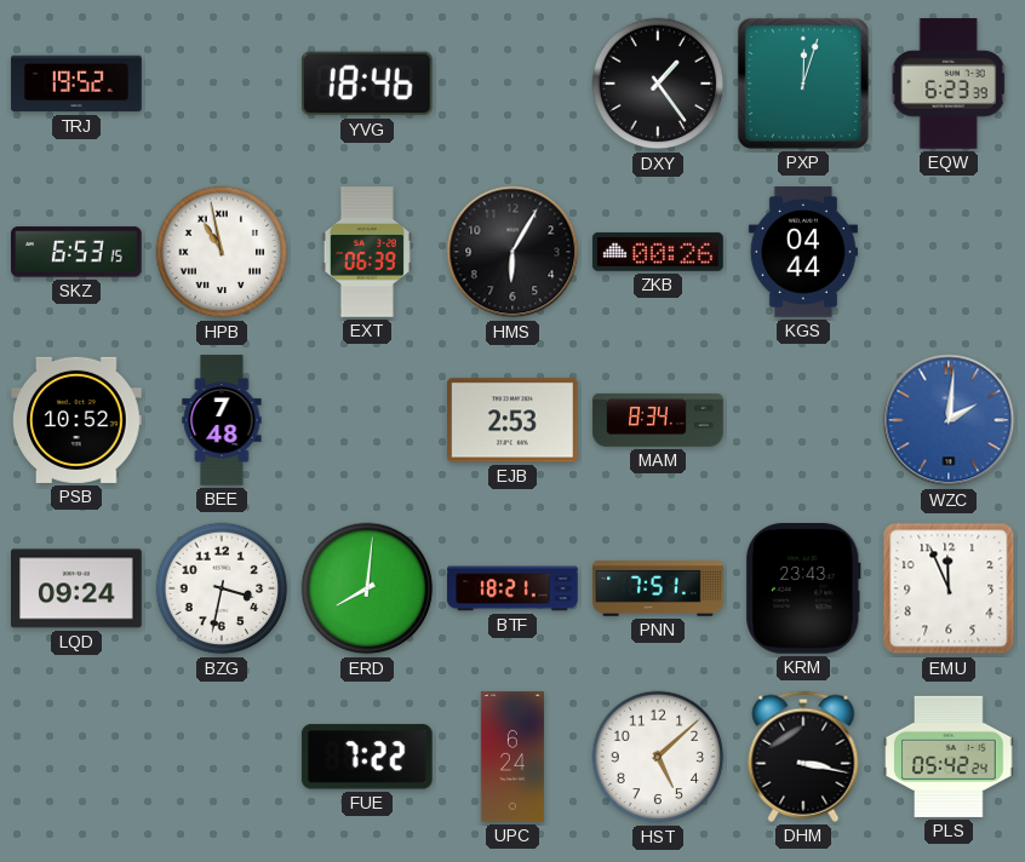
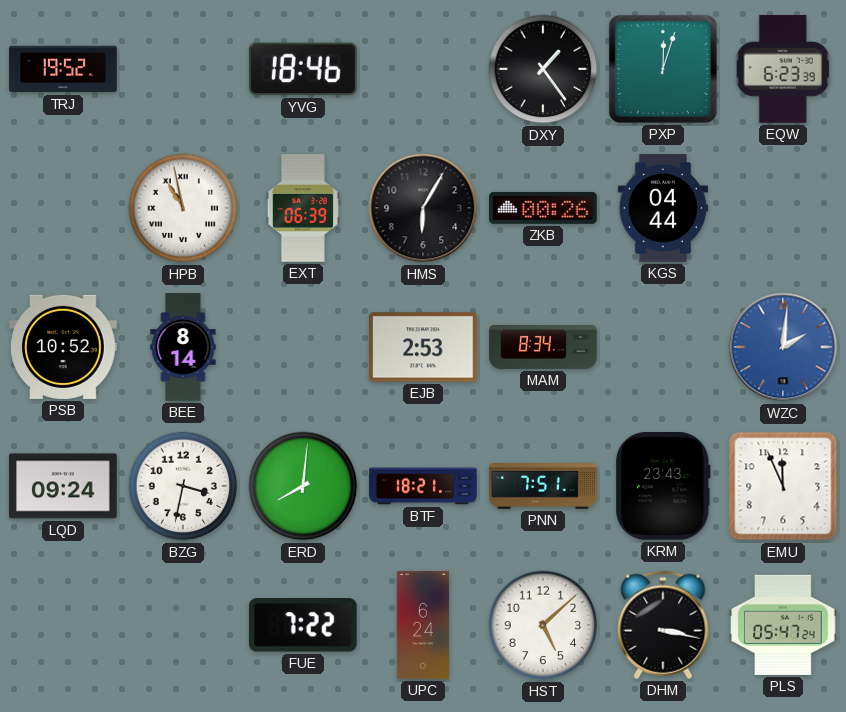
SKZ: 6:53 -> none
BEE: 7:48 -> 8:14
PLS: 05:42 -> 05:47
